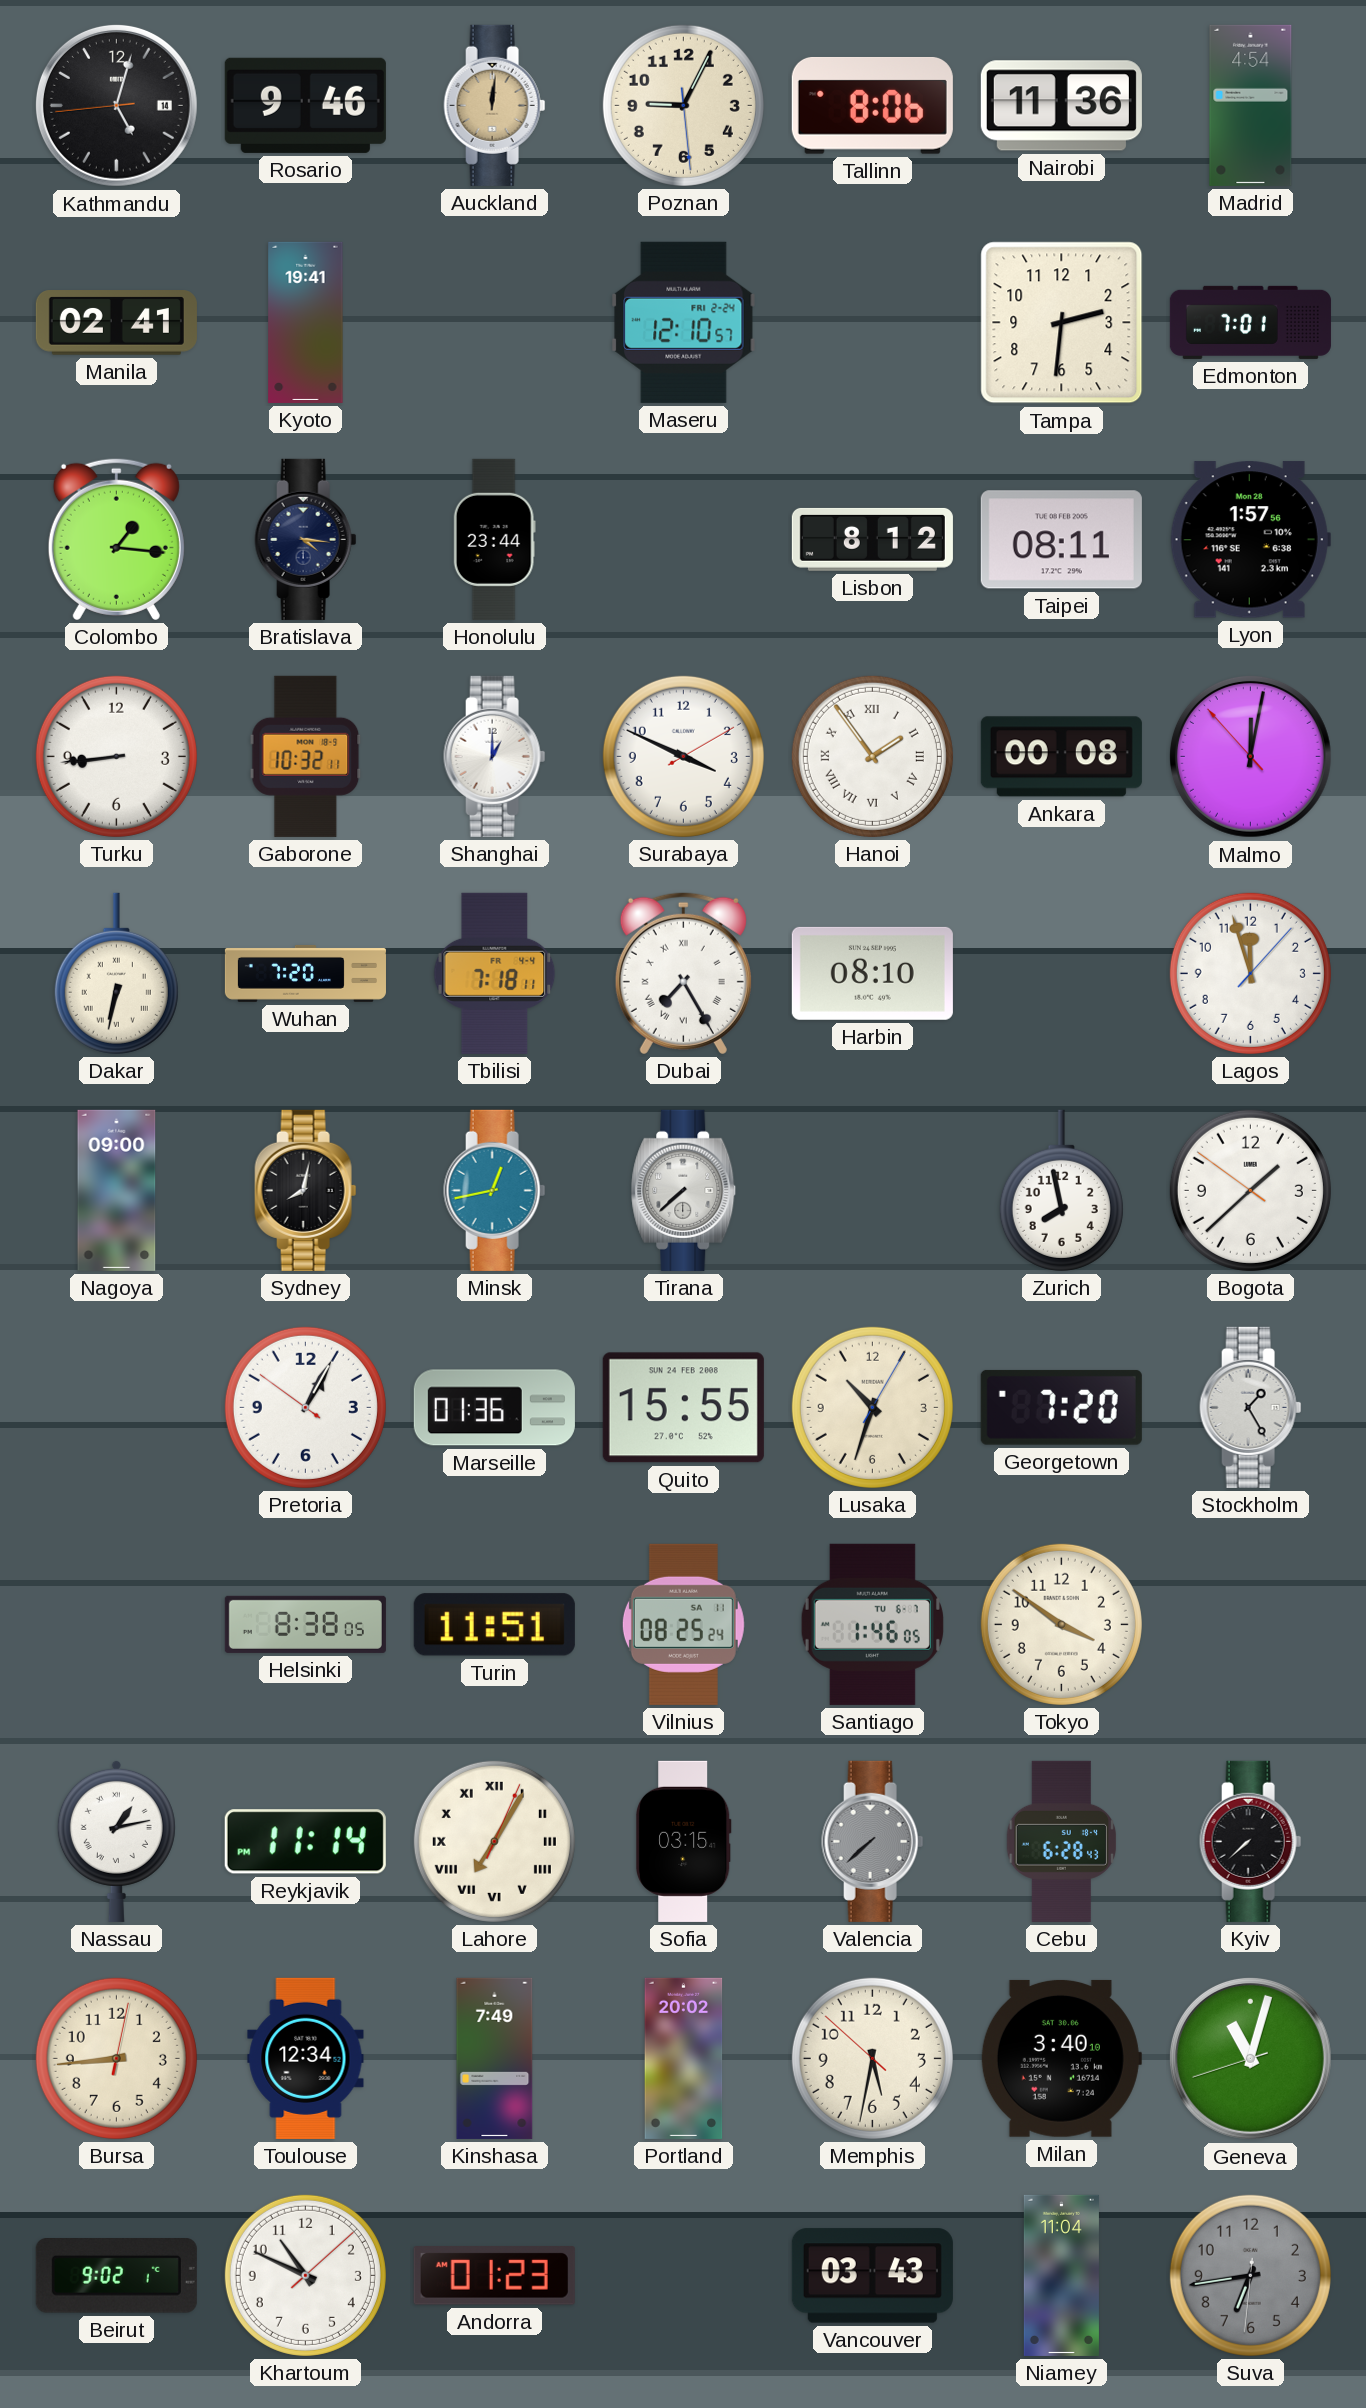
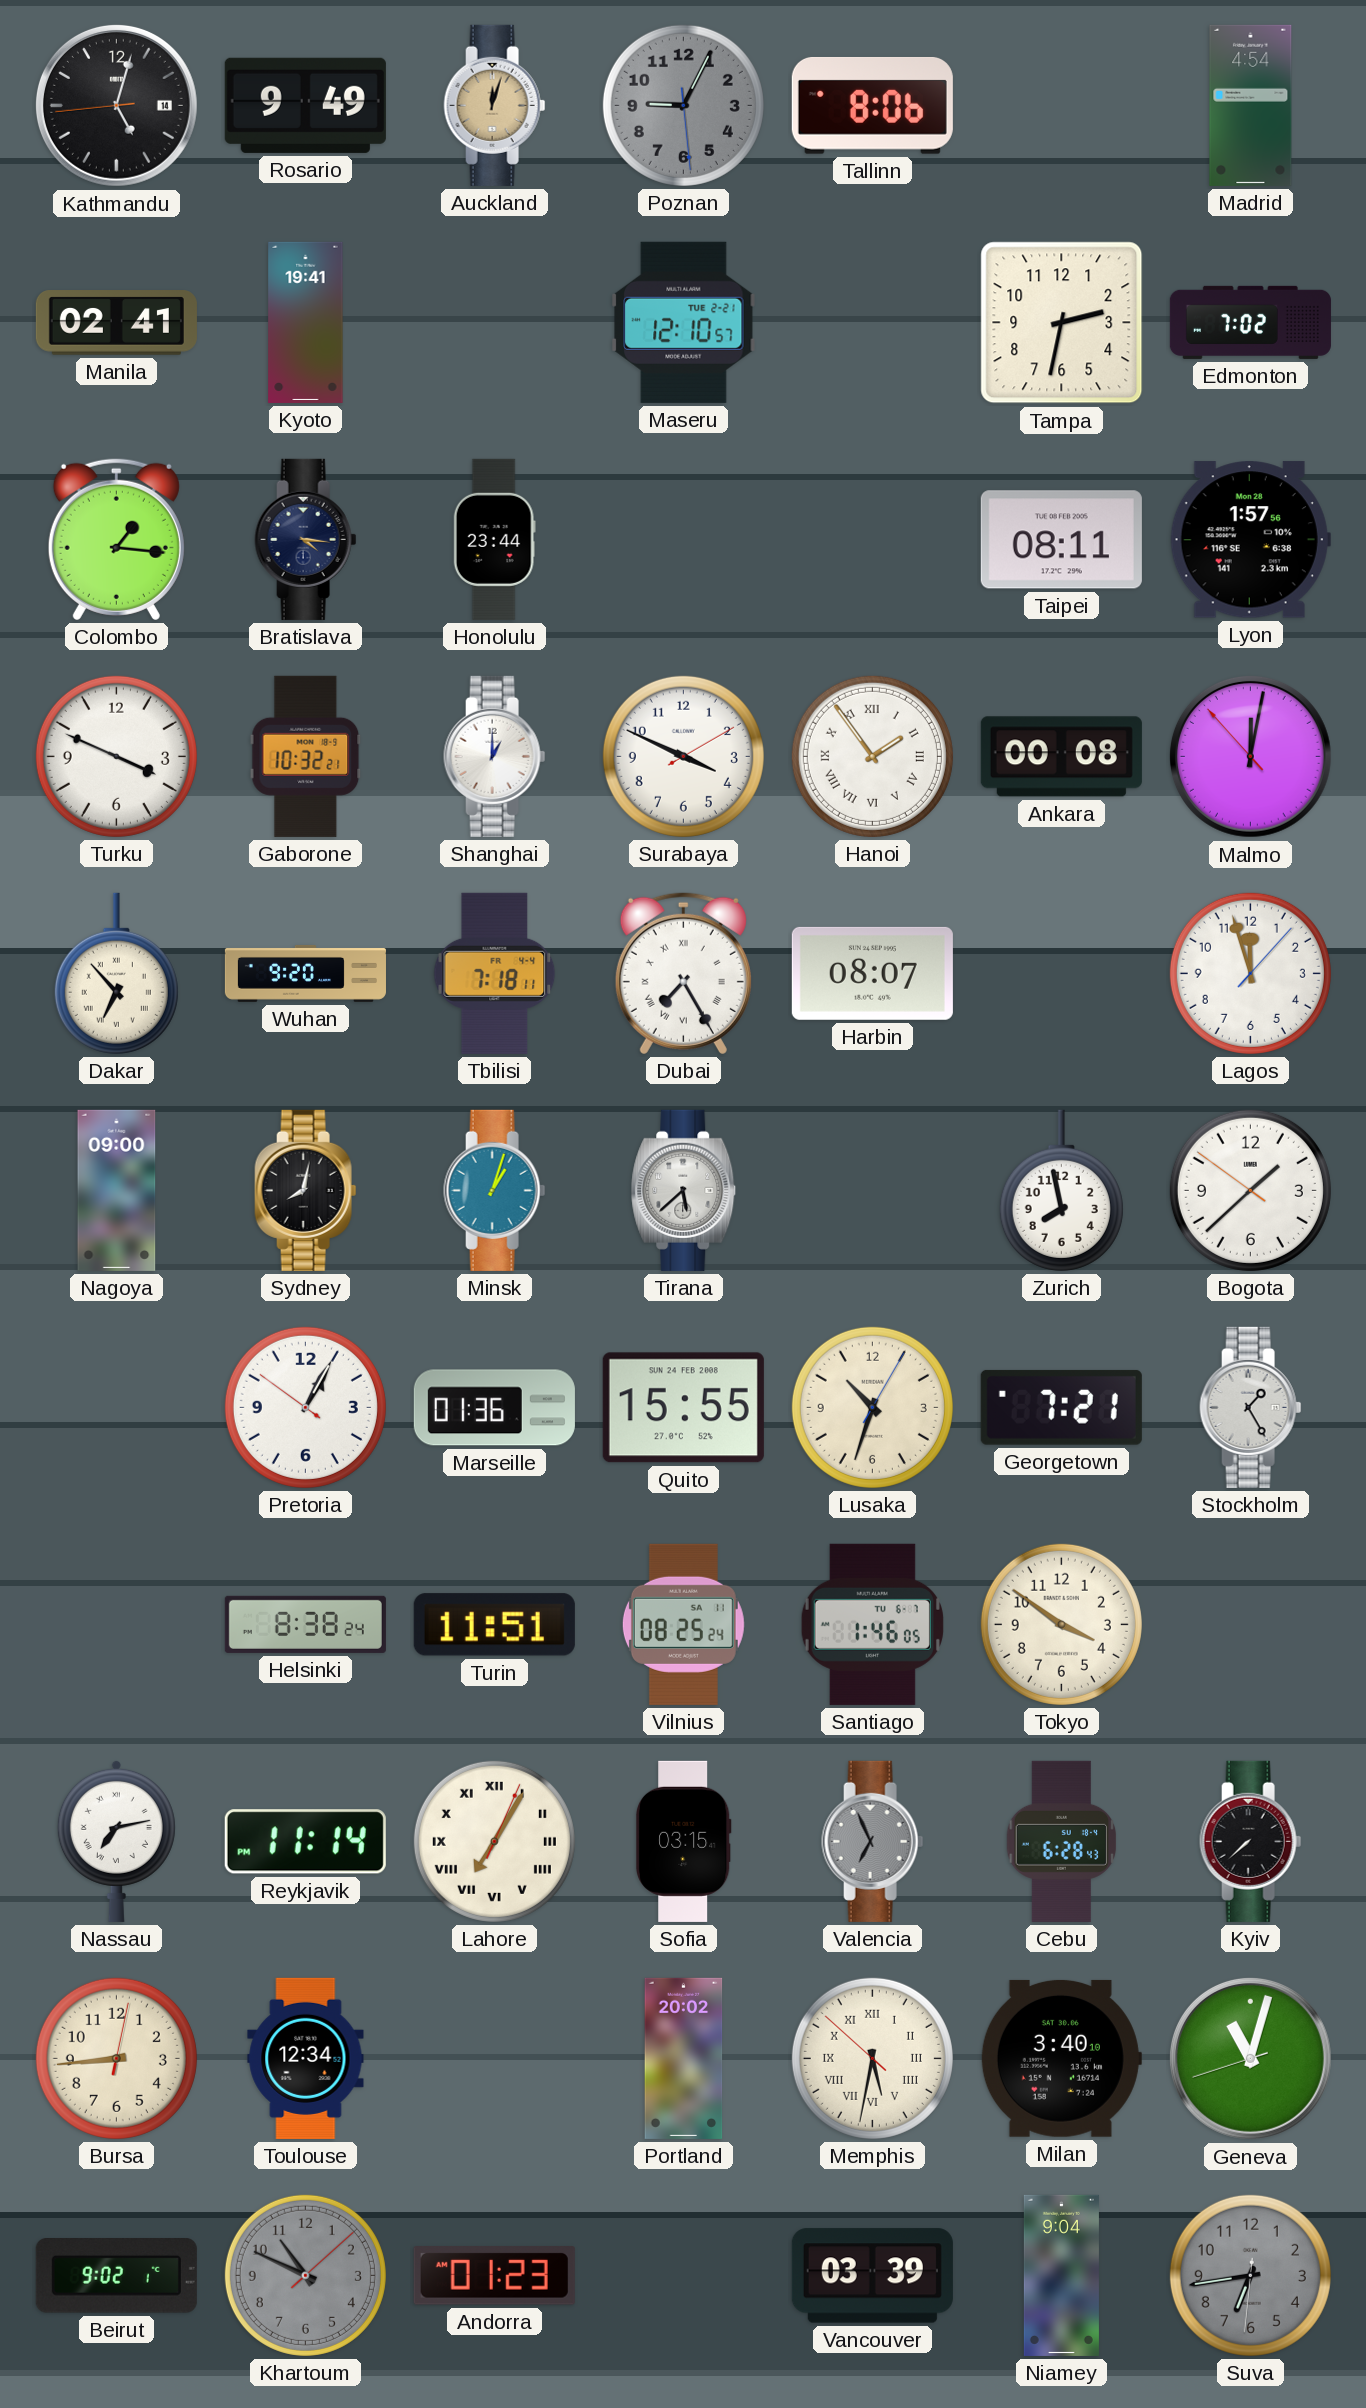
Rosario: 9:46 -> 9:49
Auckland: 12:01 -> 12:03
Poznan dial: cream -> grey
Nairobi: 11:36 -> none
Maseru date: FRI 2-24 -> TUE 2-21
Tampa: 2:31 -> 2:32
Edmonton: 7:01 -> 7:02
Lisbon: 8:12 -> none
Turku: 8:44 -> 3:49
Gaborone: 10:32:11 -> 10:32:21
Dakar: 6:32 -> 6:53
Wuhan: 7:20 -> 9:20
Harbin: 08:10 -> 08:07
Minsk: 12:43 -> 1:03
Tirana: 7:38 -> 5:38
Georgetown: 7:20 -> 7:21
Helsinki: 8:38:05 -> 8:38:24
Nassau: 1:13 -> 7:13
Valencia: 7:38 -> 6:56
Kinshasa: 7:49 -> none
Memphis numerals: Arabic -> Roman
Khartoum dial: white -> grey
Vancouver: 03:43 -> 03:39
Niamey: 11:04 -> 9:04
